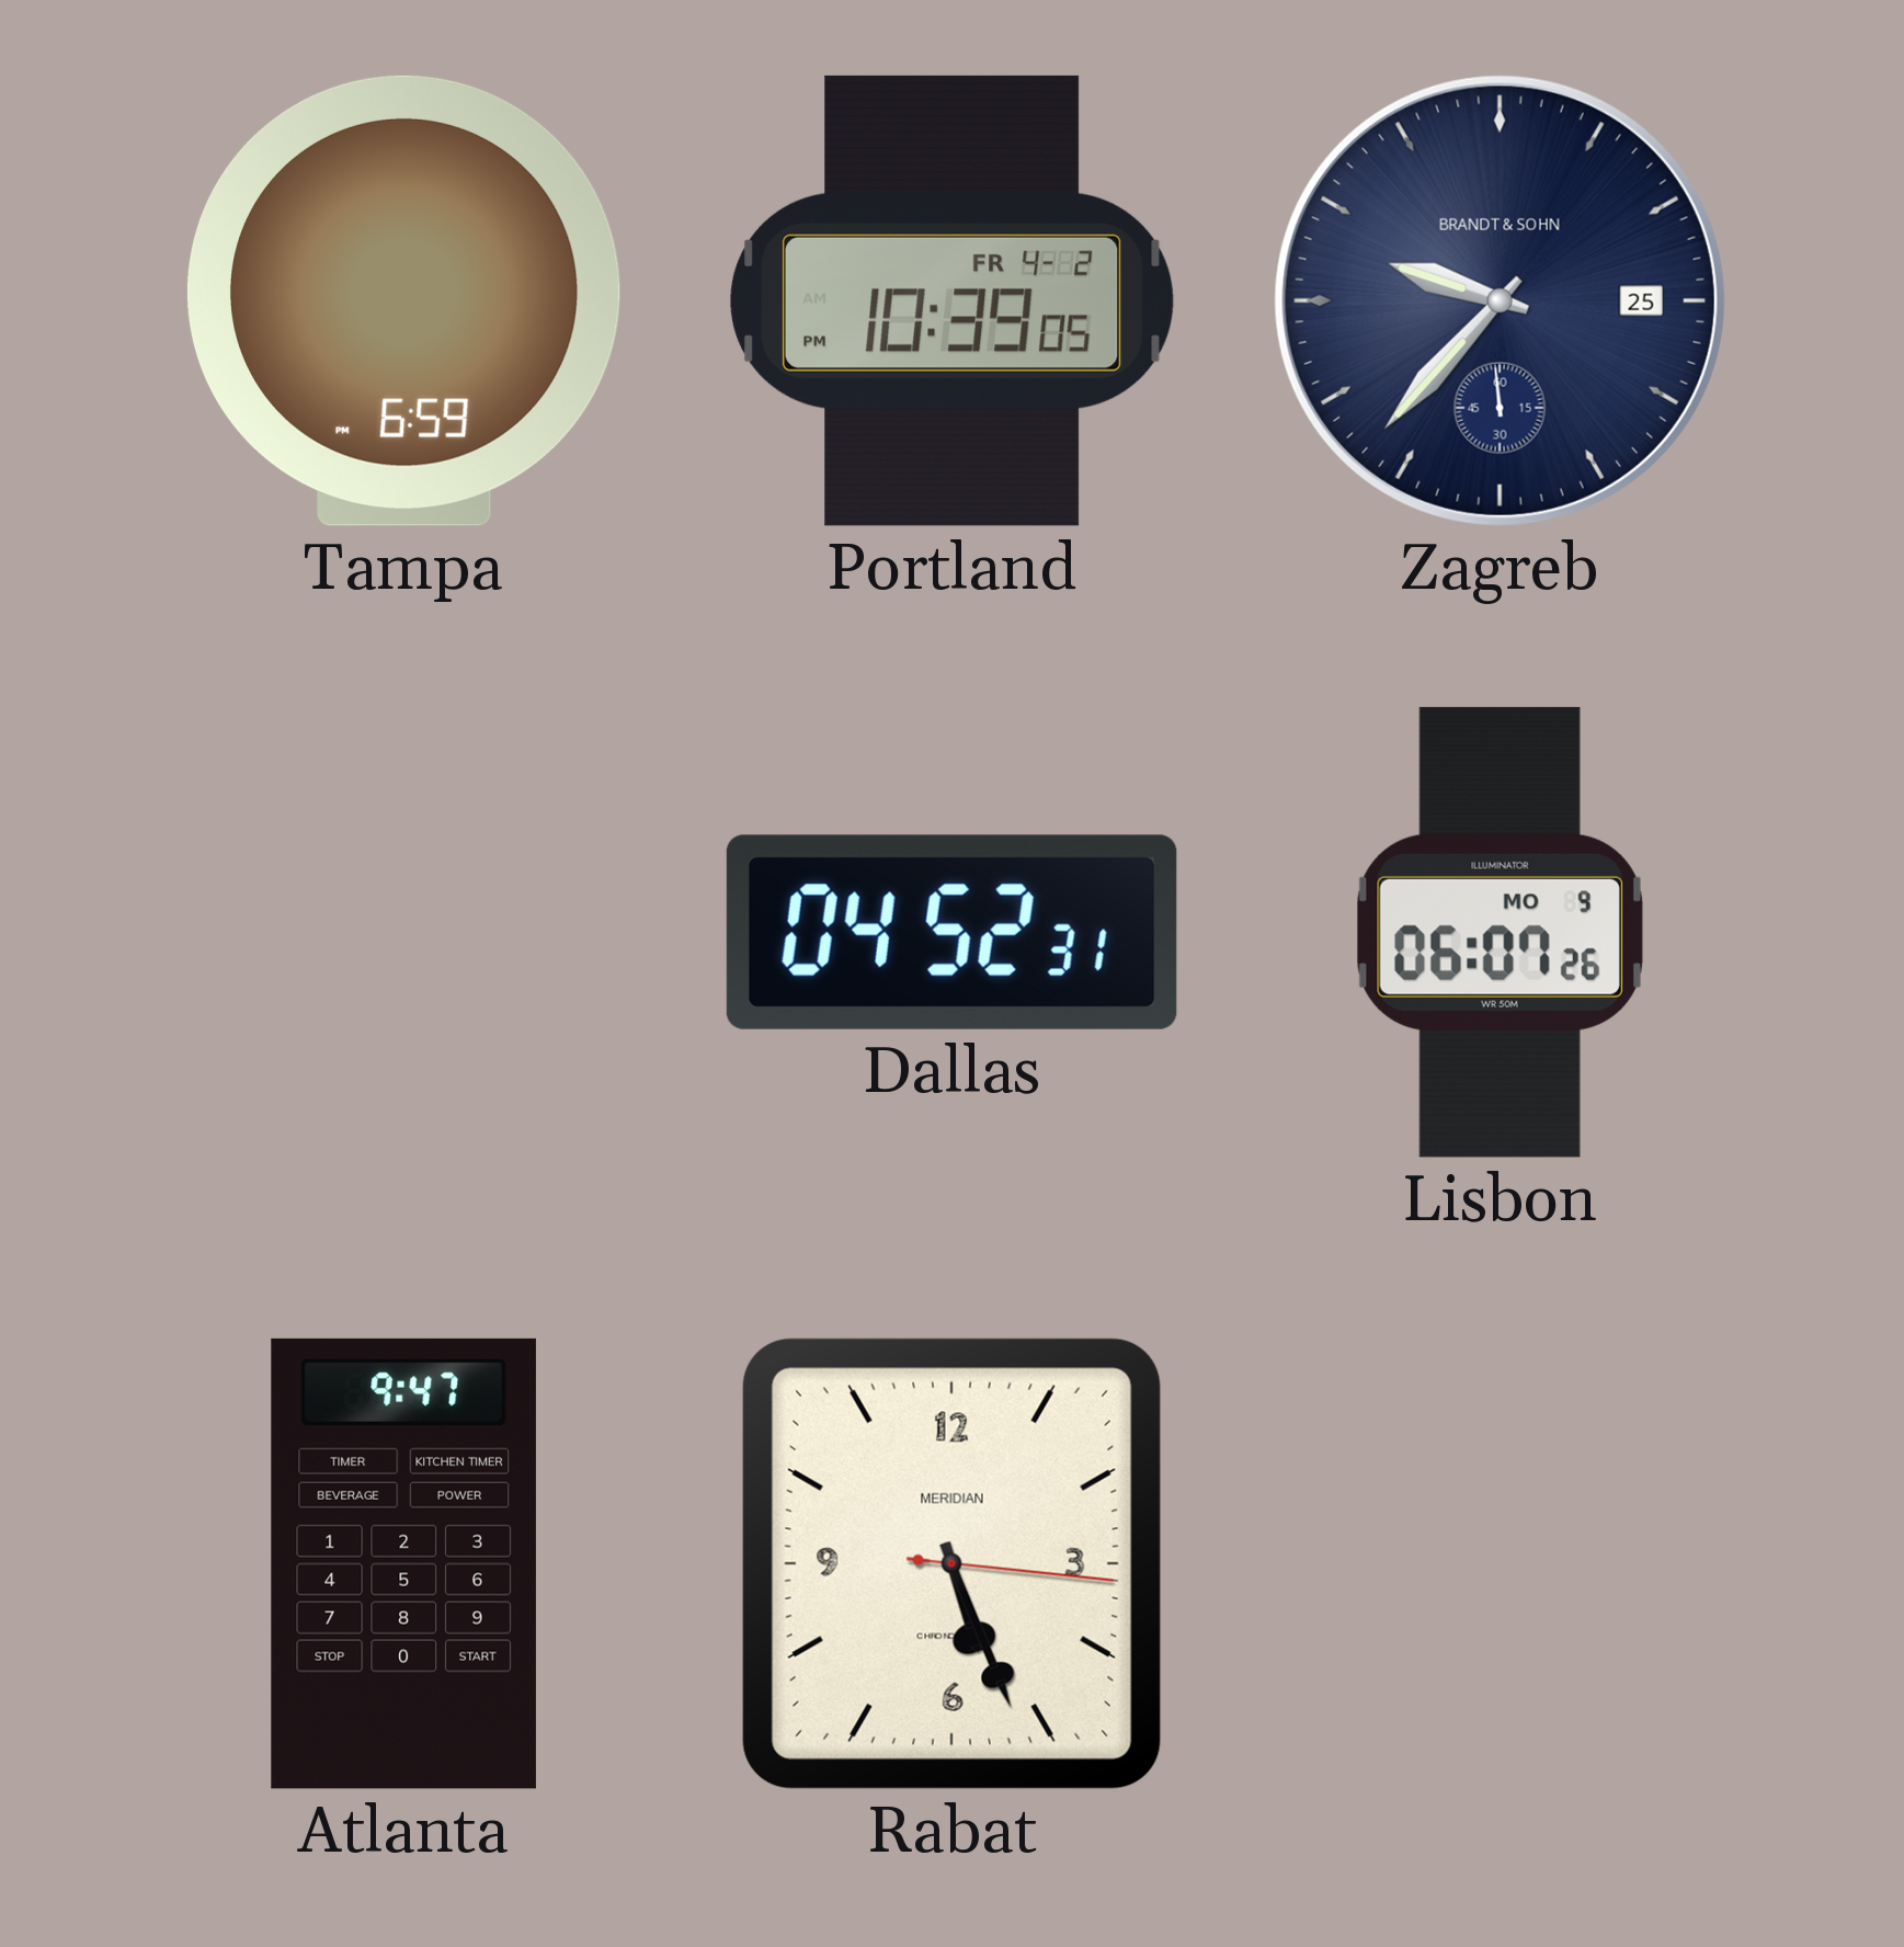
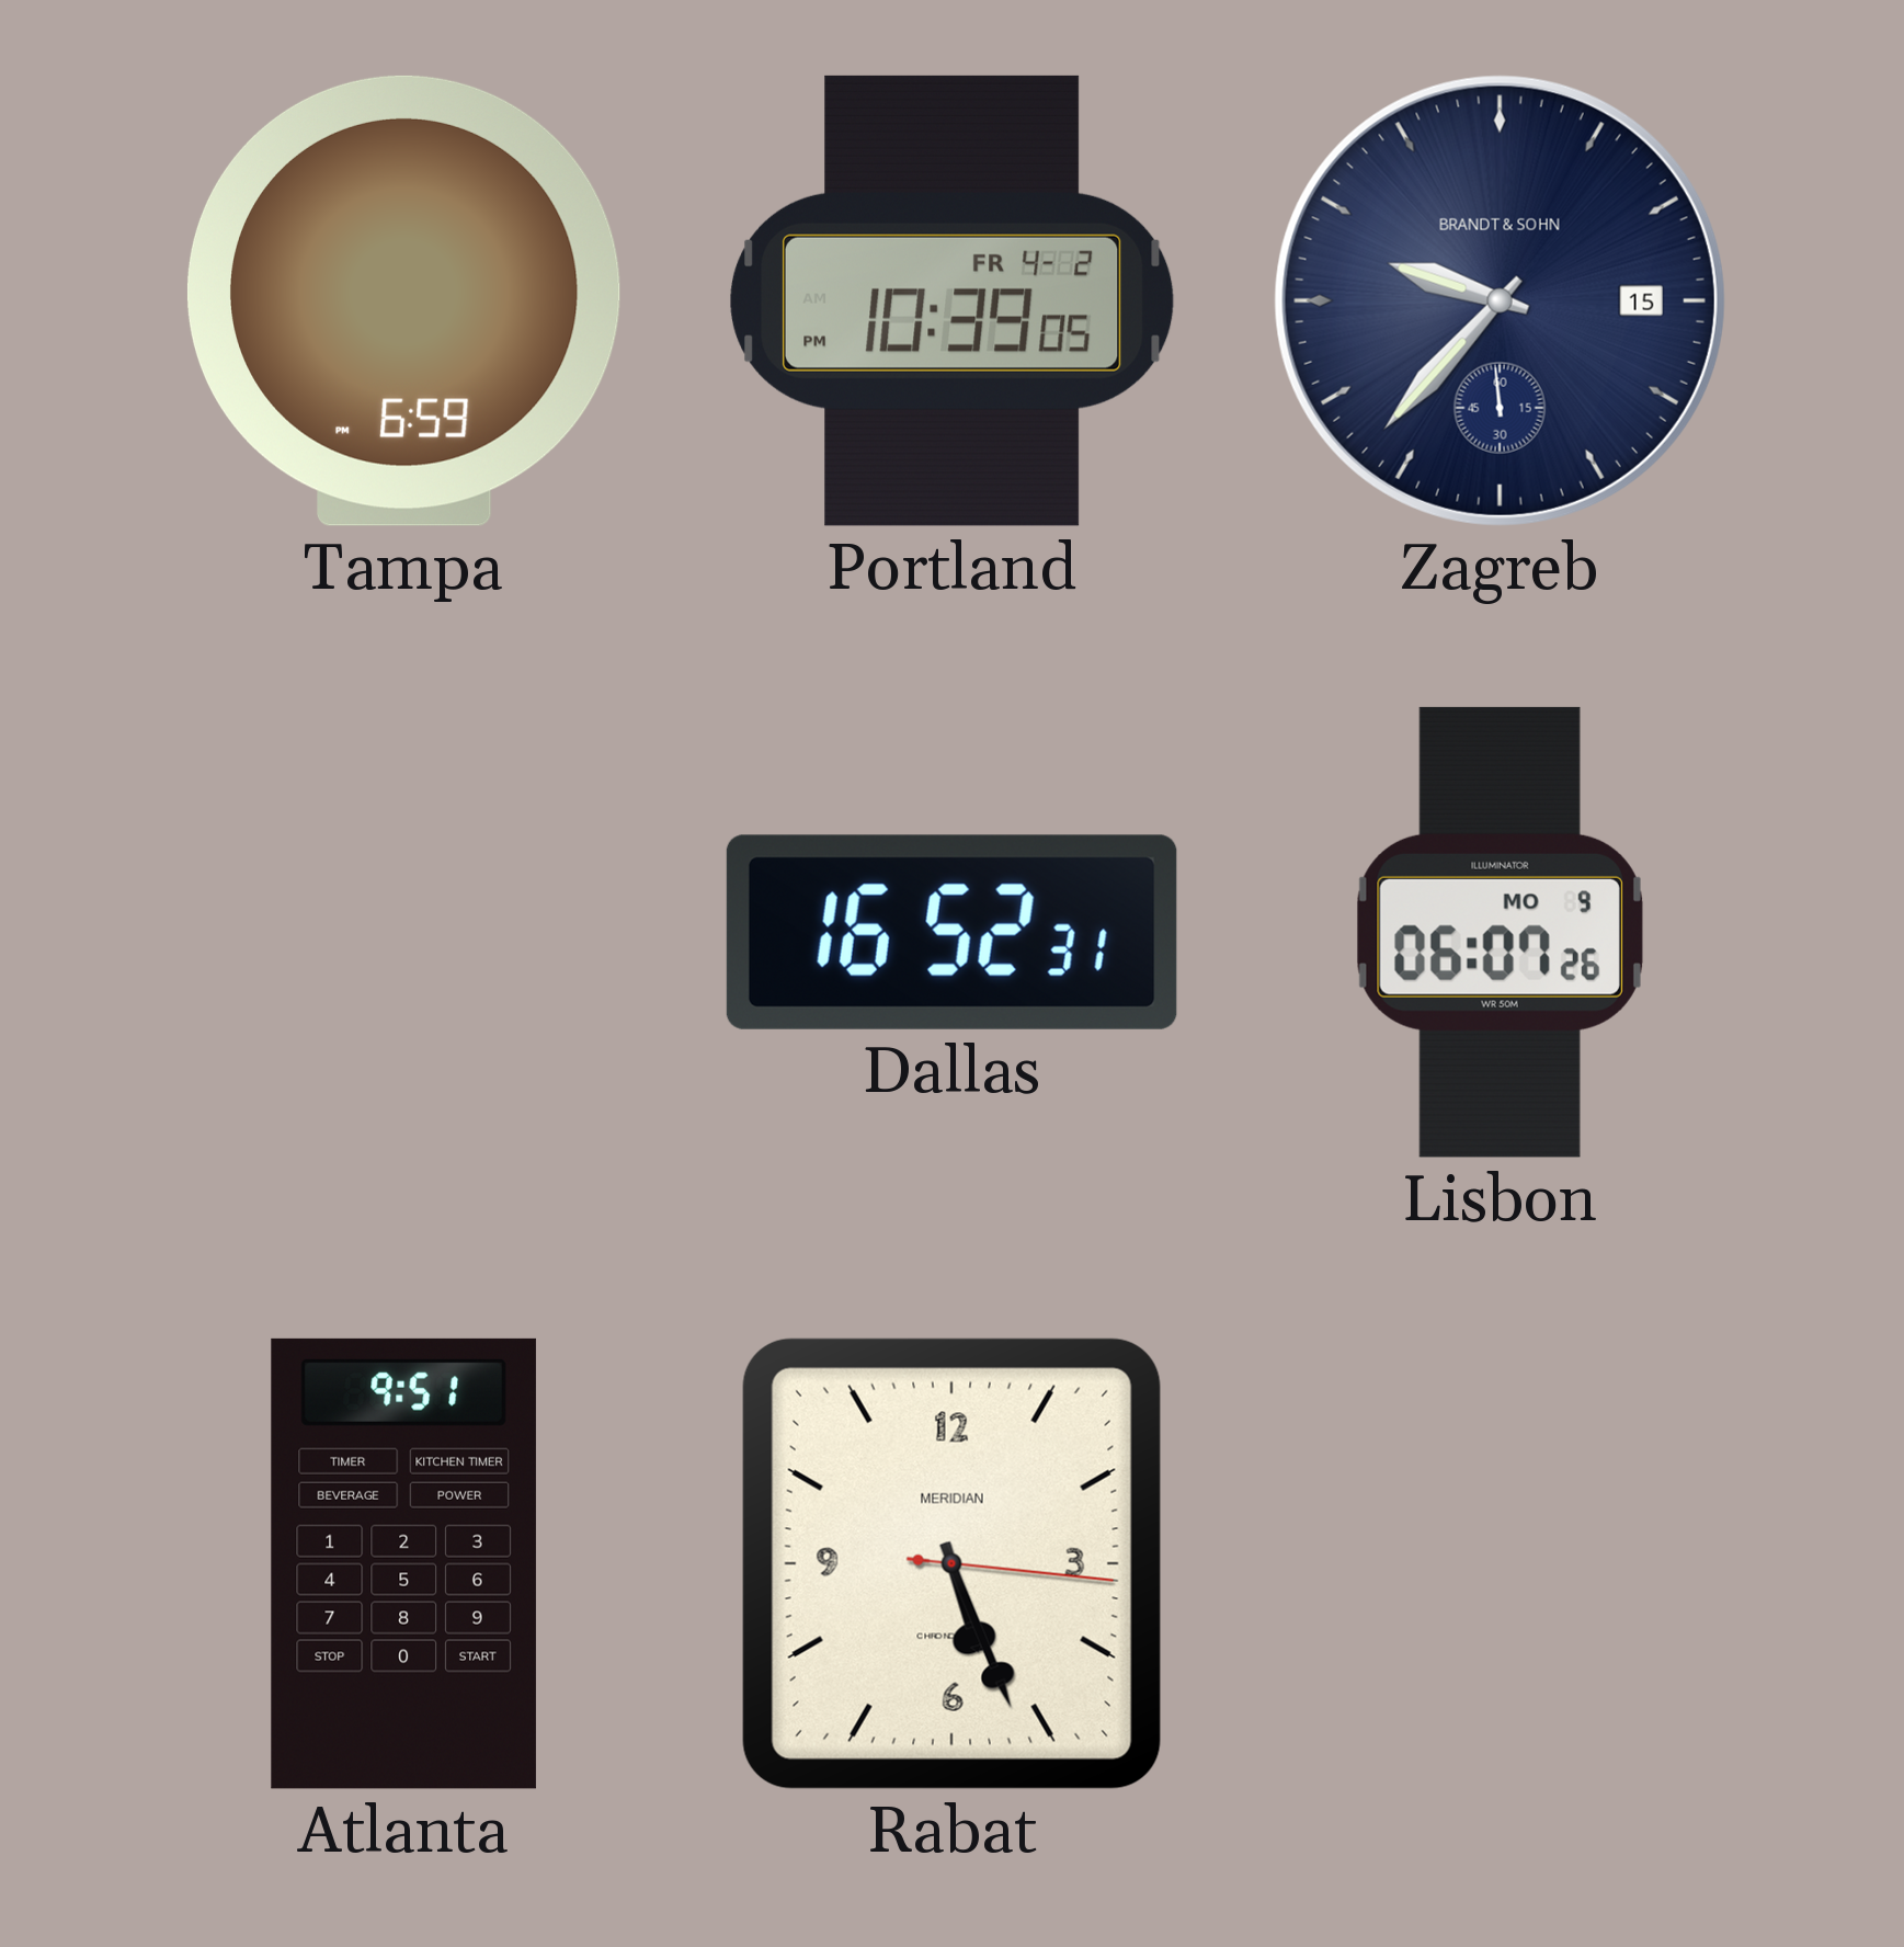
Zagreb date: 25 -> 15
Dallas: 04:52 -> 16:52
Atlanta: 9:47 -> 9:51
